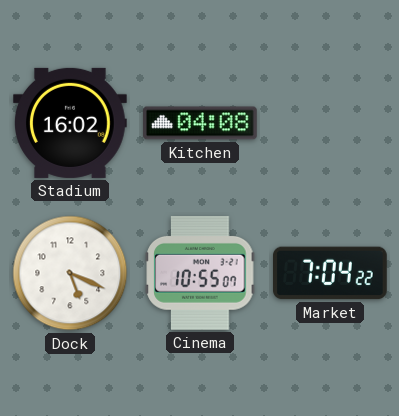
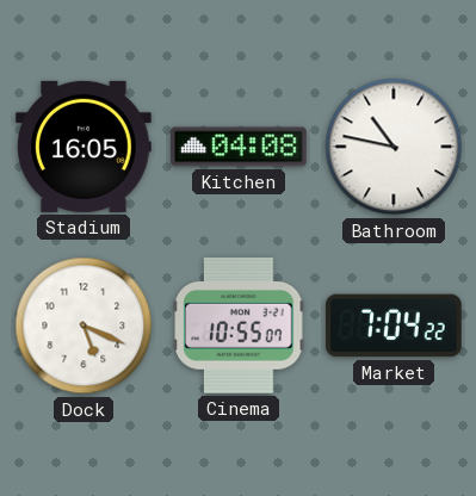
Stadium: 16:02 -> 16:05
Bathroom: none -> 10:47
